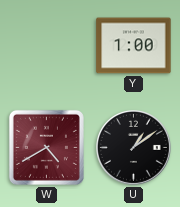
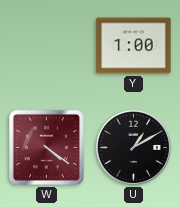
W: 4:40 -> 4:21
U: 1:09 -> 1:10
